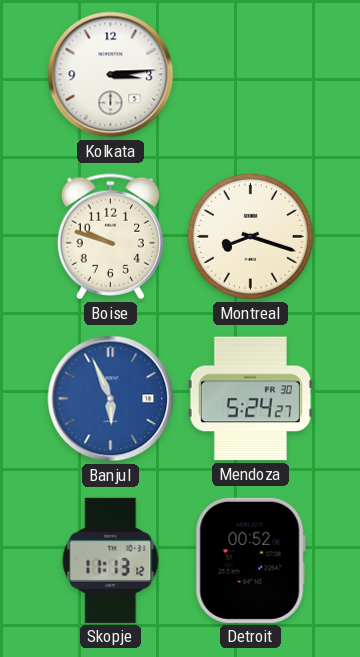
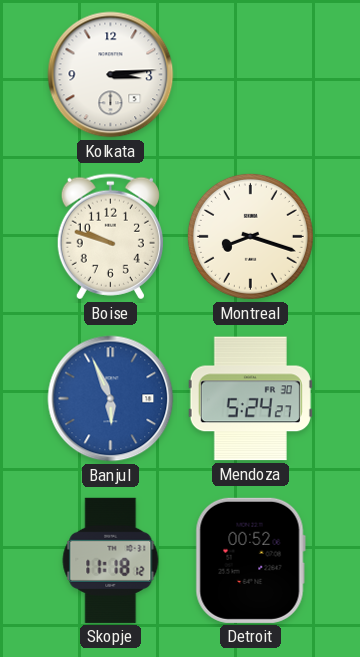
Skopje: 11:13 -> 11:18
